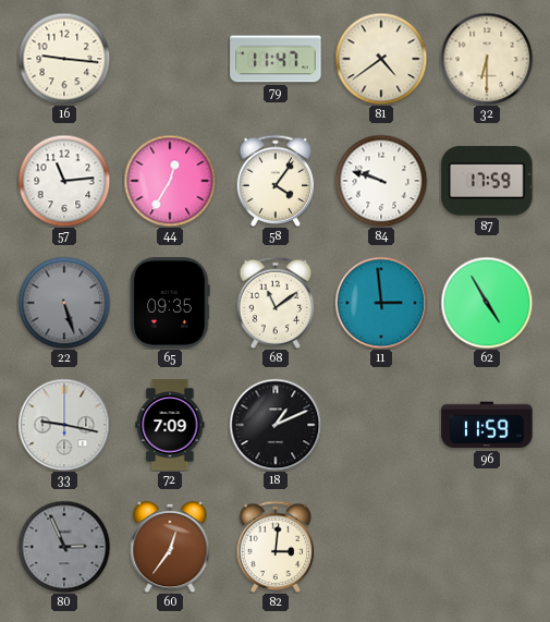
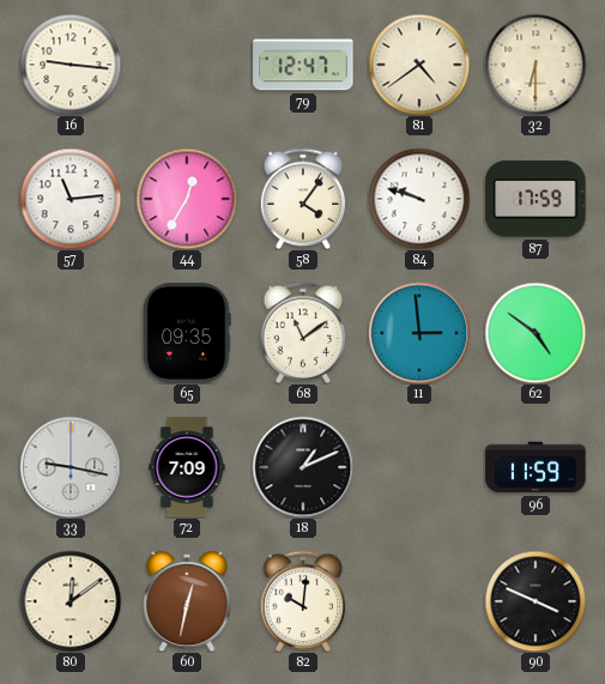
79: 11:47 -> 12:47
22: 5:27 -> none
62: 4:55 -> 4:51
80: 2:56 -> 12:09
80 dial: grey -> cream
60: 12:36 -> 12:32
82: 3:01 -> 10:01
90: none -> 3:49
